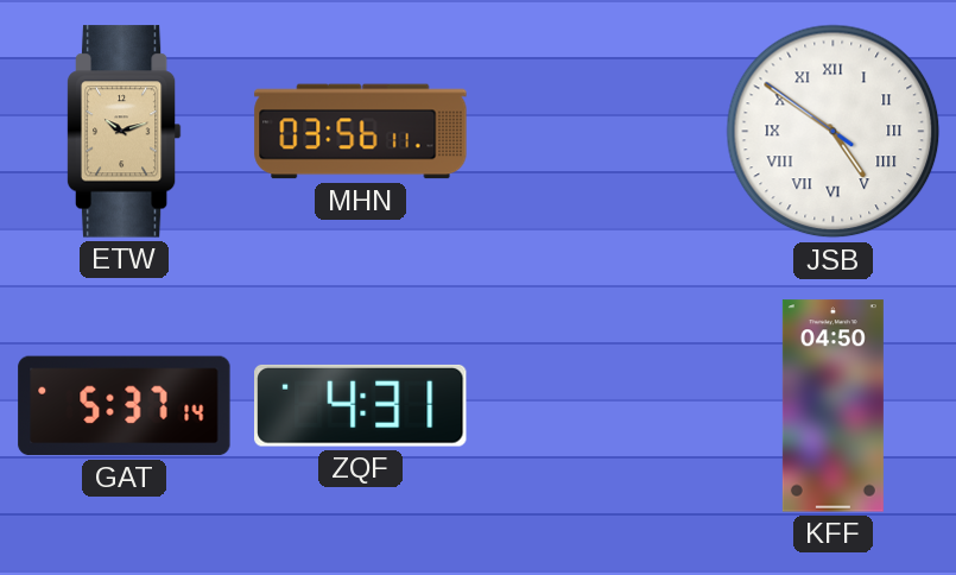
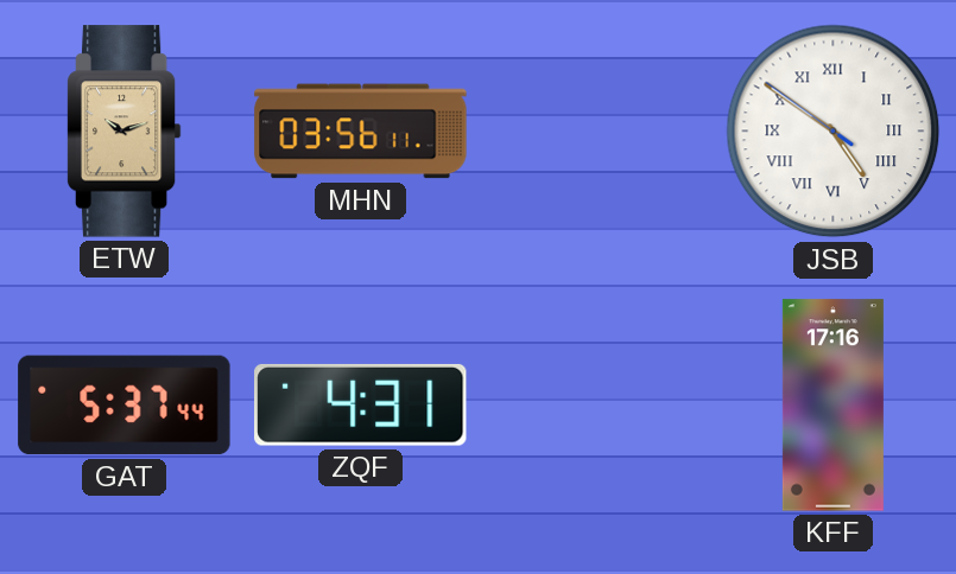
GAT: 5:37:14 -> 5:37:44
KFF: 04:50 -> 17:16
